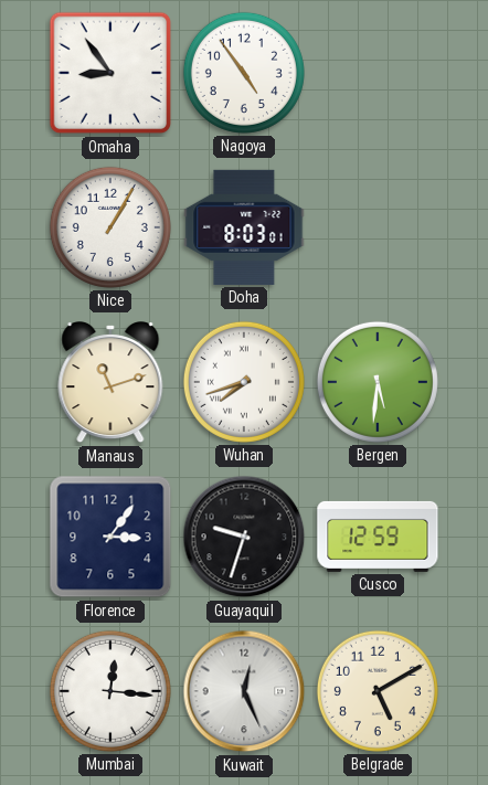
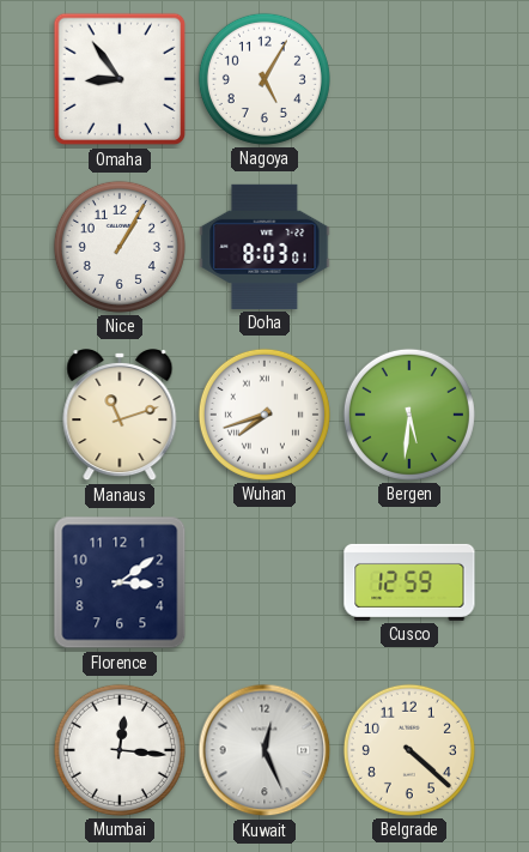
Nagoya: 4:54 -> 5:05
Florence: 3:06 -> 3:09
Guayaquil: 9:33 -> none
Belgrade: 5:10 -> 4:22
